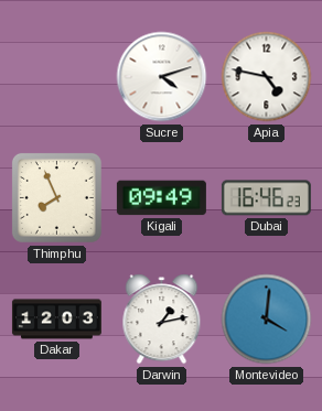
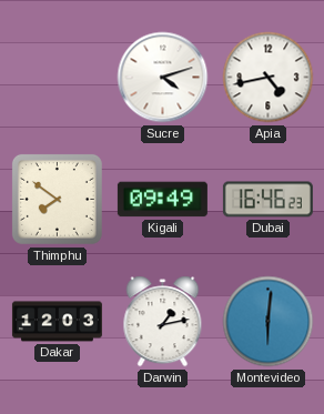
Apia: 4:47 -> 4:43
Thimphu: 7:56 -> 7:51
Montevideo: 4:01 -> 6:01
